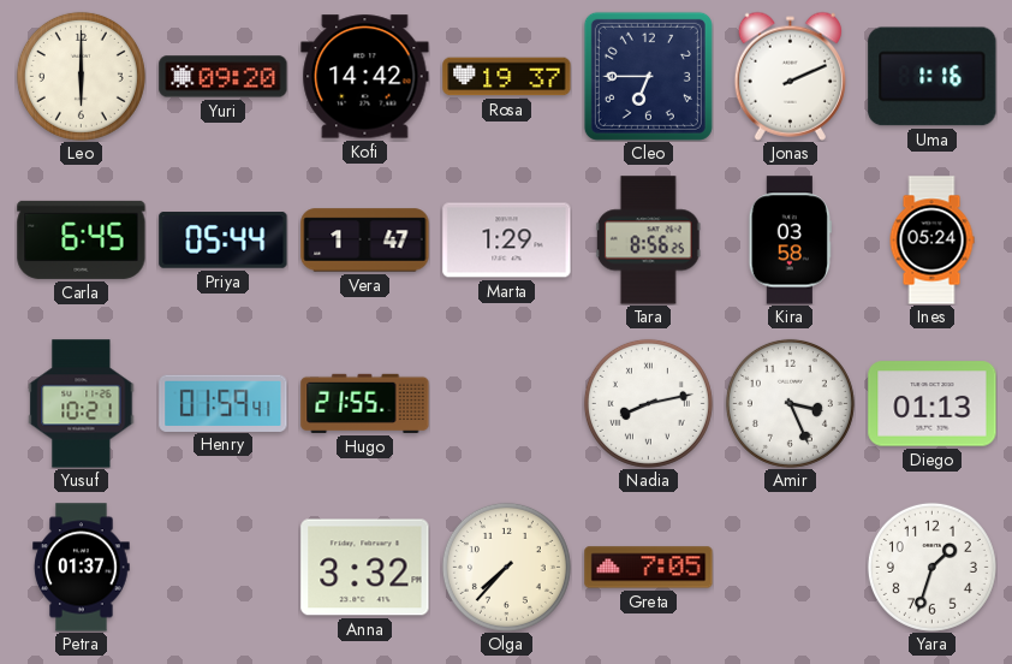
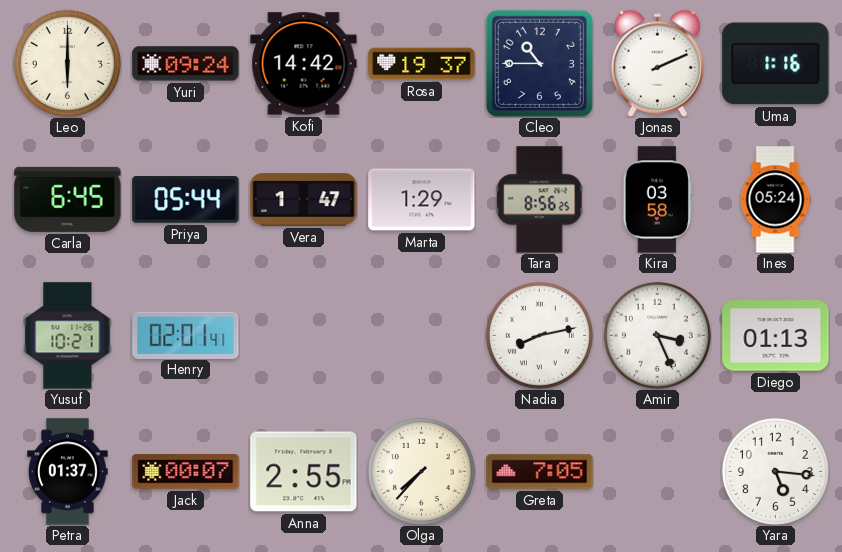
Yuri: 09:20 -> 09:24
Cleo: 6:45 -> 10:45
Henry: 01:59 -> 02:01
Hugo: 21:55 -> none
Jack: none -> 00:07
Anna: 3:32 -> 2:55
Yara: 1:33 -> 5:16
